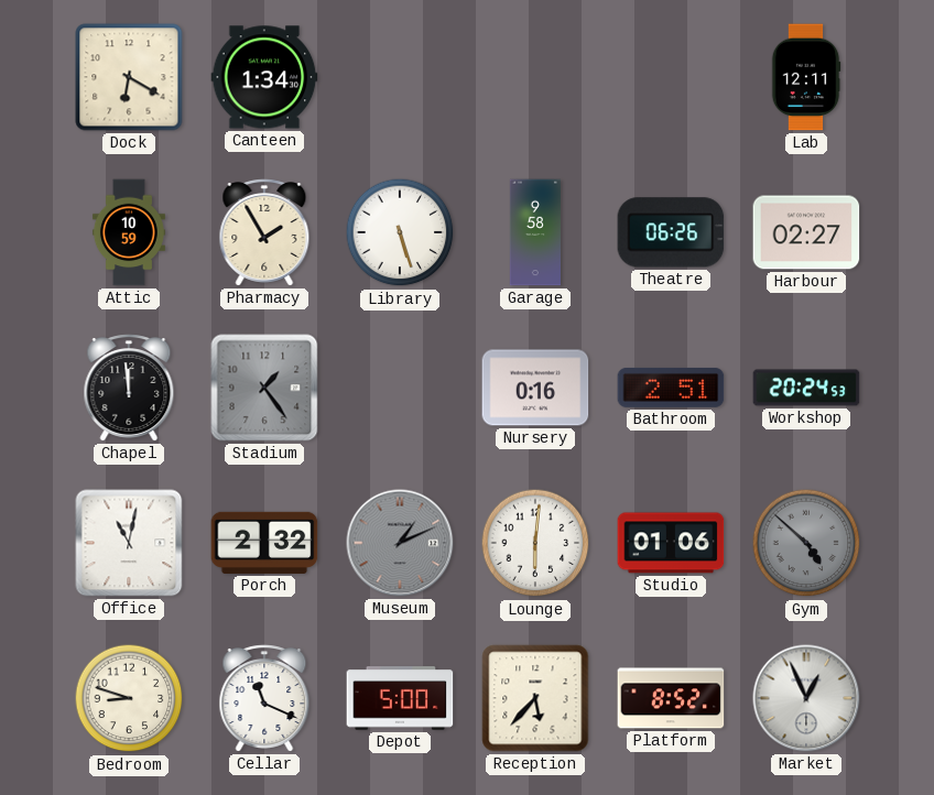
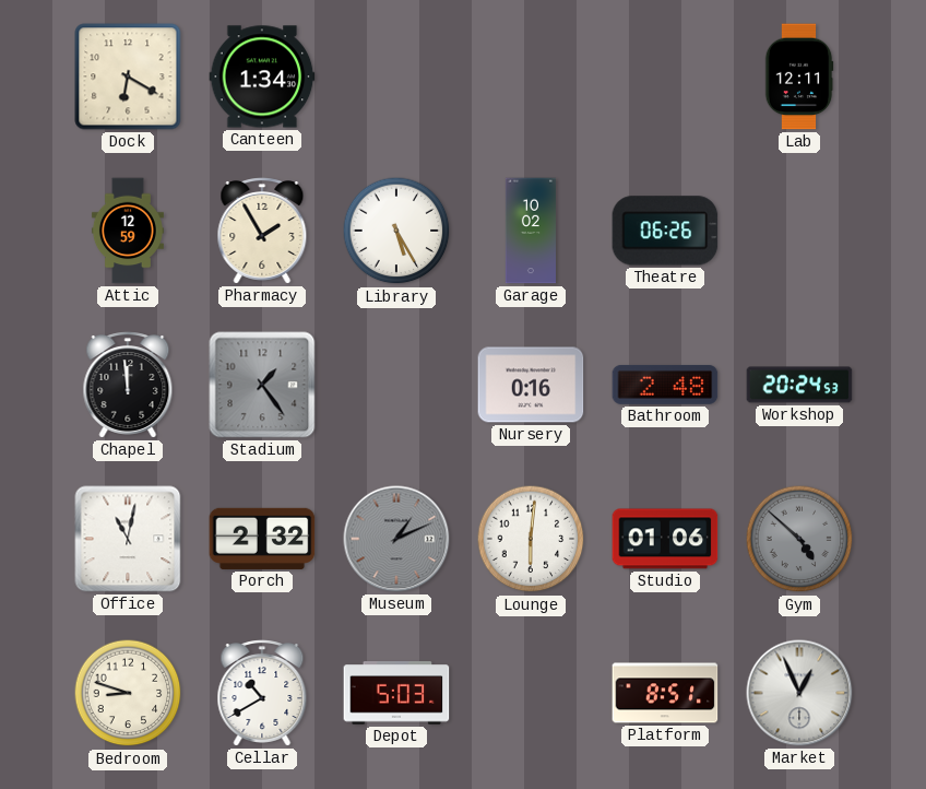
Attic: 10:59 -> 12:59
Library: 5:27 -> 5:25
Garage: 9:58 -> 10:02
Harbour: 02:27 -> none
Bathroom: 2:51 -> 2:48
Cellar: 11:19 -> 10:40
Depot: 5:00 -> 5:03
Reception: 5:37 -> none
Platform: 8:52 -> 8:51
